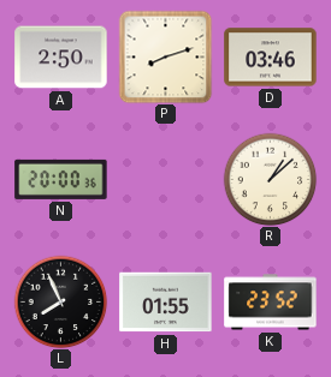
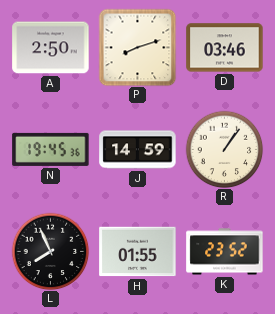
N: 20:00 -> 19:45
J: none -> 14:59
R: 1:08 -> 1:06
